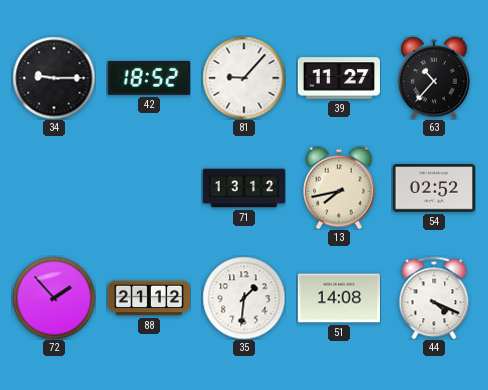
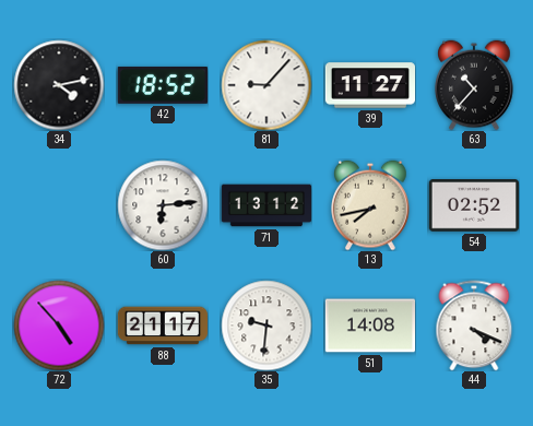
34: 9:15 -> 4:13
60: none -> 6:14
72: 1:53 -> 4:53
88: 21:12 -> 21:17
35: 1:31 -> 9:31
